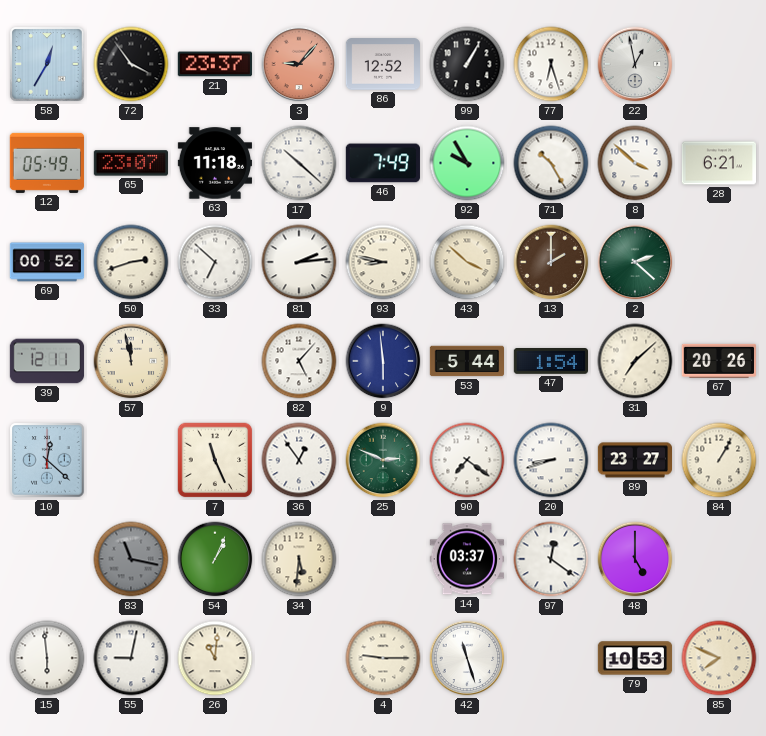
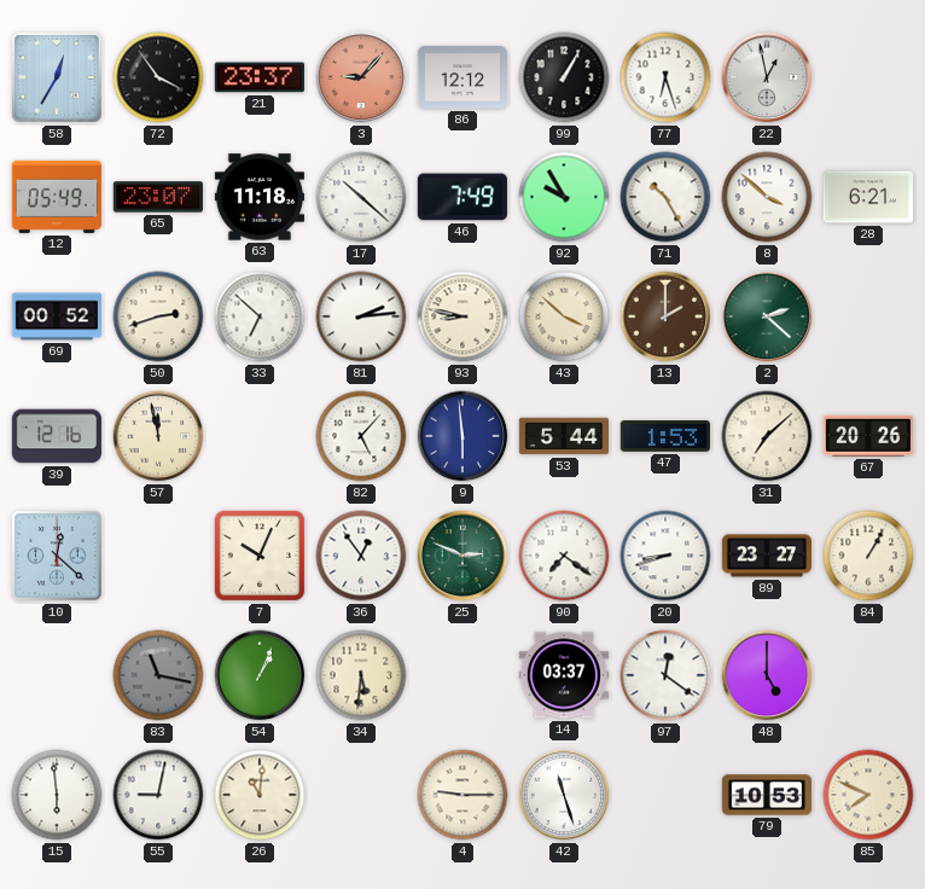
86: 12:52 -> 12:12
39: 12:11 -> 12:16
47: 1:54 -> 1:53
7: 11:26 -> 10:04
